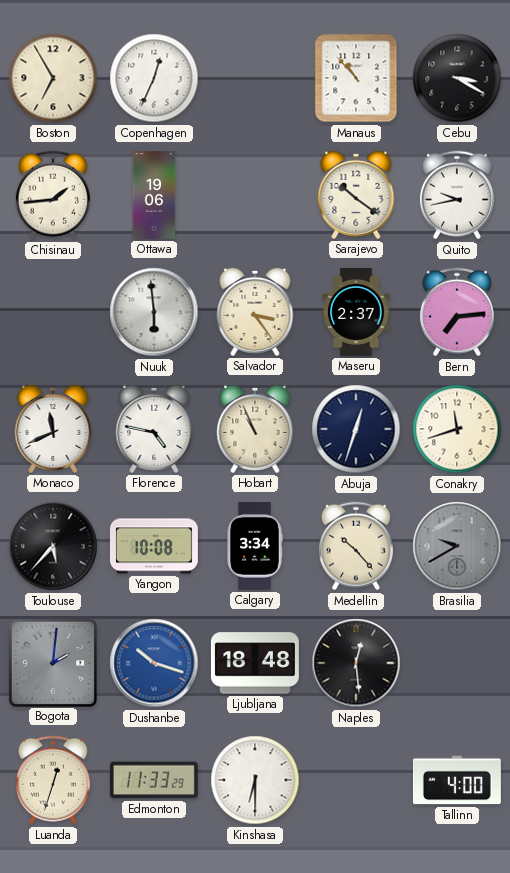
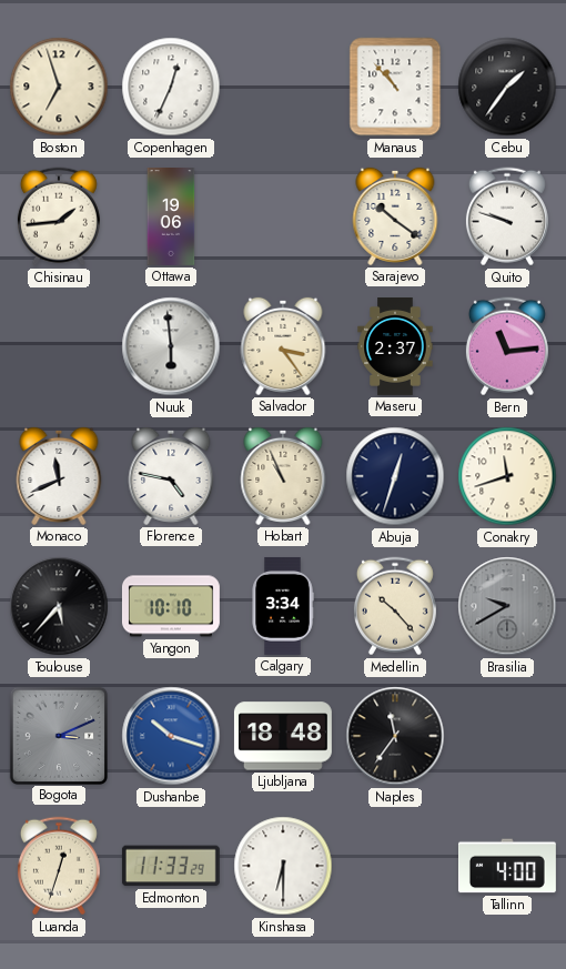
Boston: 6:55 -> 6:57
Cebu: 3:20 -> 1:36
Quito: 9:43 -> 9:48
Bern: 7:14 -> 11:14
Yangon: 10:08 -> 10:10
Bogota: 2:01 -> 3:11
Naples: 12:29 -> 11:36
